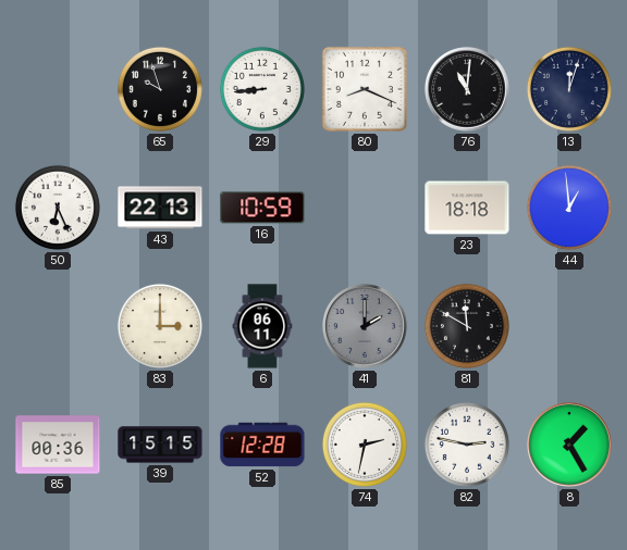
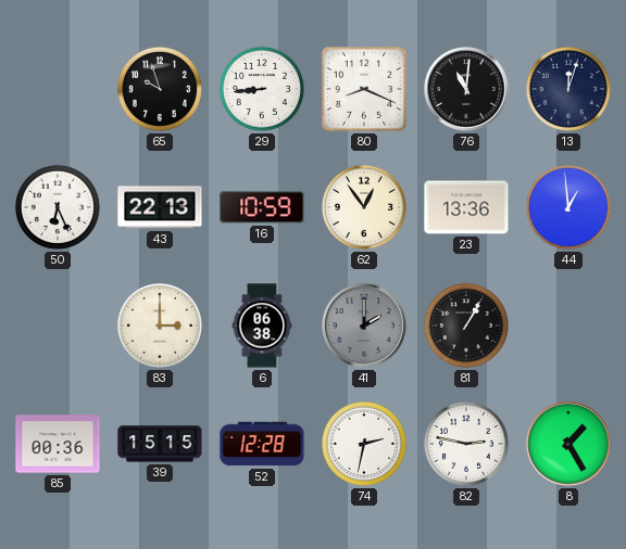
62: none -> 12:54
23: 18:18 -> 13:36
6: 06:11 -> 06:38
81: 11:50 -> 1:05
